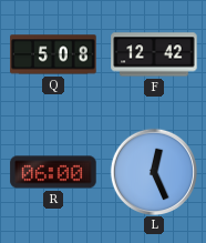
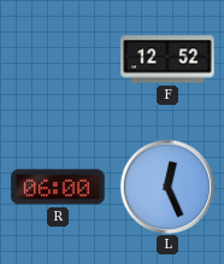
Q: 5:08 -> none
F: 12:42 -> 12:52
